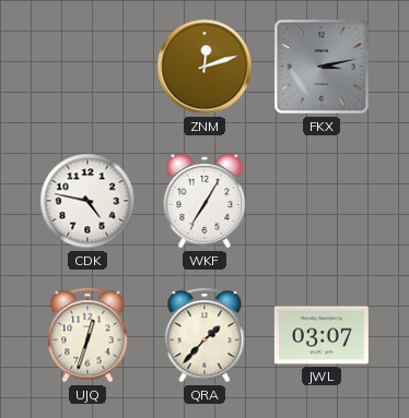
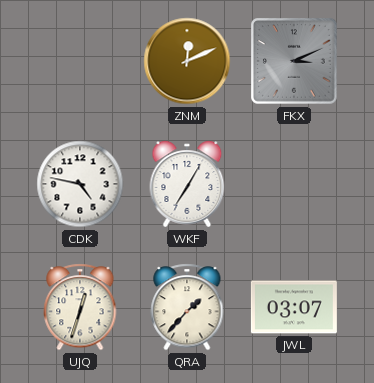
ZNM: 12:12 -> 12:11
FKX: 3:13 -> 3:11
